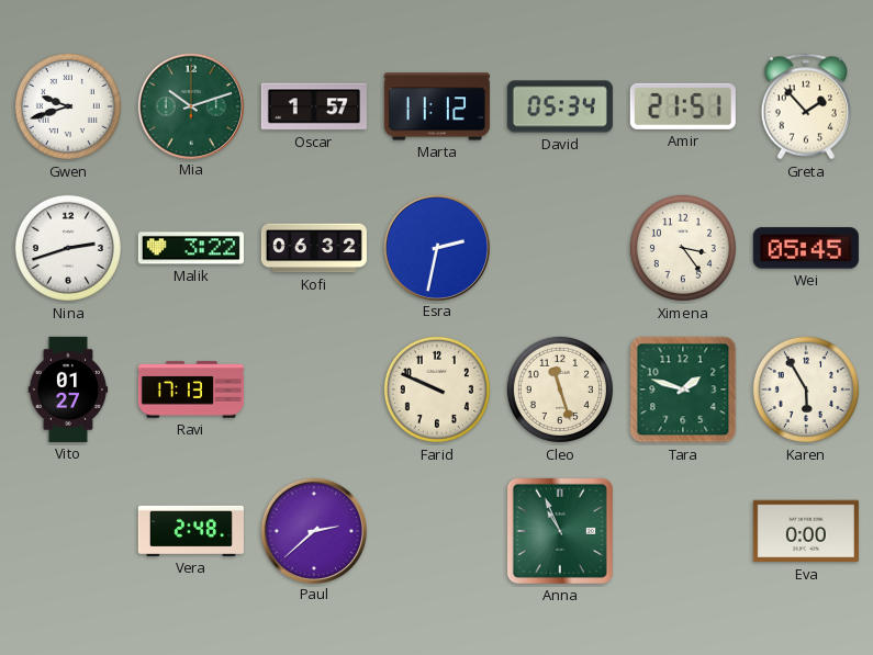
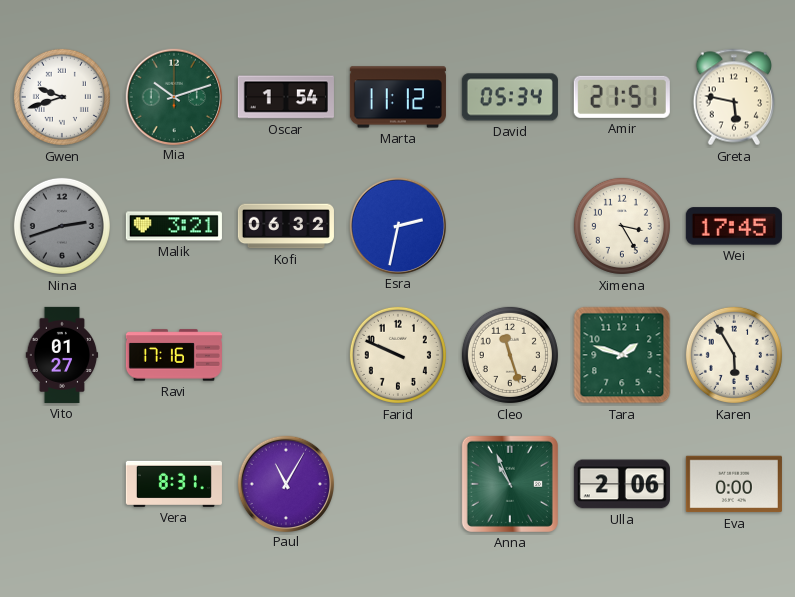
Oscar: 1:57 -> 1:54
Greta: 1:53 -> 5:47
Nina dial: white -> grey
Malik: 3:22 -> 3:21
Ximena: 3:24 -> 3:25
Wei: 05:45 -> 17:45
Ravi: 17:13 -> 17:16
Vera: 2:48 -> 8:31
Paul: 2:38 -> 11:05
Ulla: none -> 2:06
